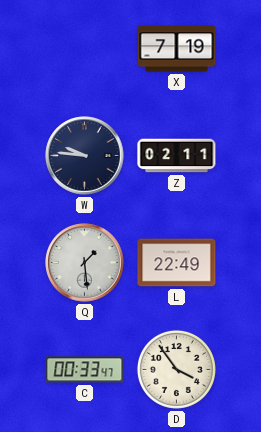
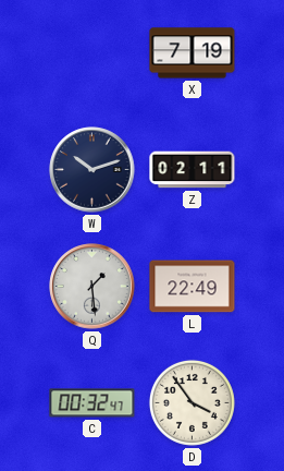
W: 9:46 -> 10:12
C: 00:33 -> 00:32
